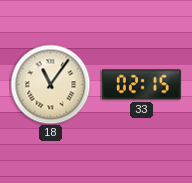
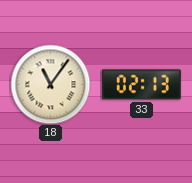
33: 02:15 -> 02:13
